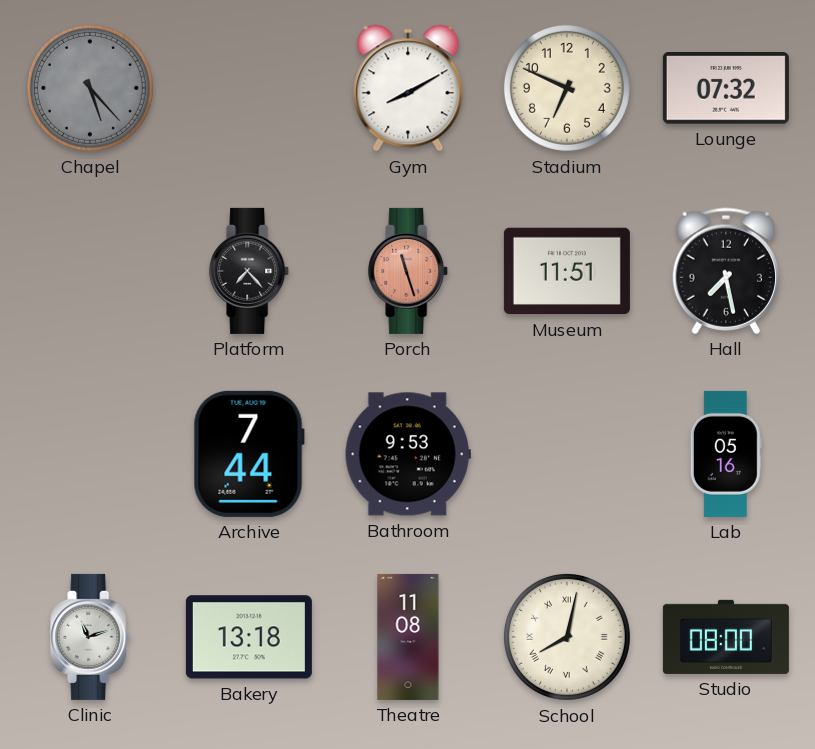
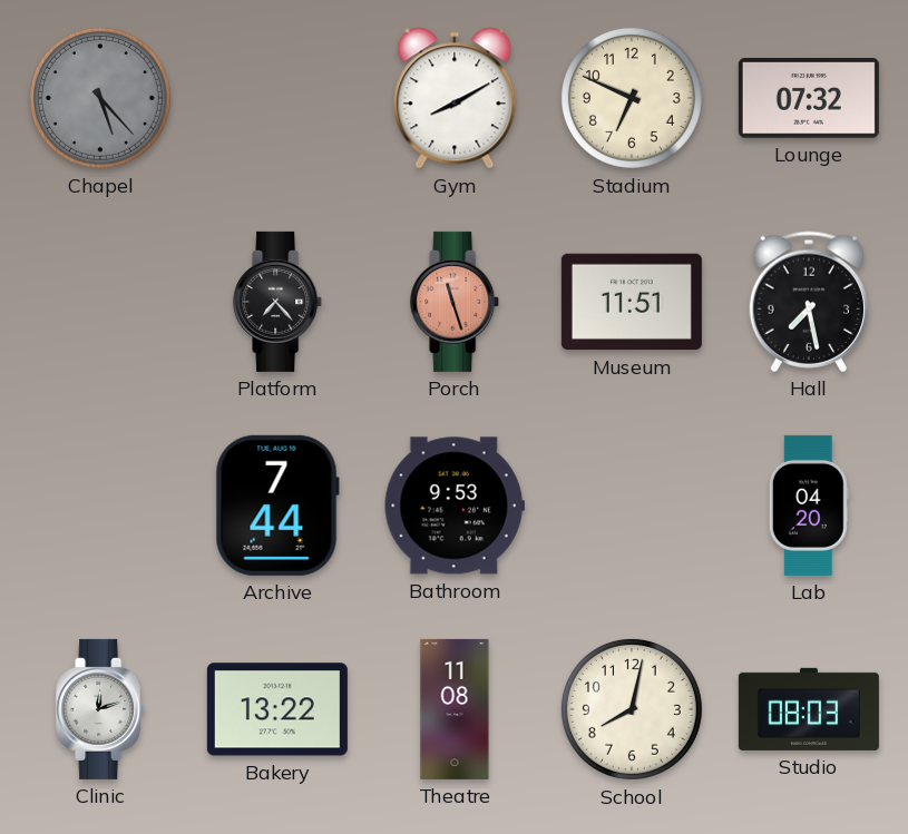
Lab: 05:16 -> 04:20
Clinic: 11:12 -> 12:12
Bakery: 13:18 -> 13:22
School numerals: Roman -> Arabic
Studio: 08:00 -> 08:03
